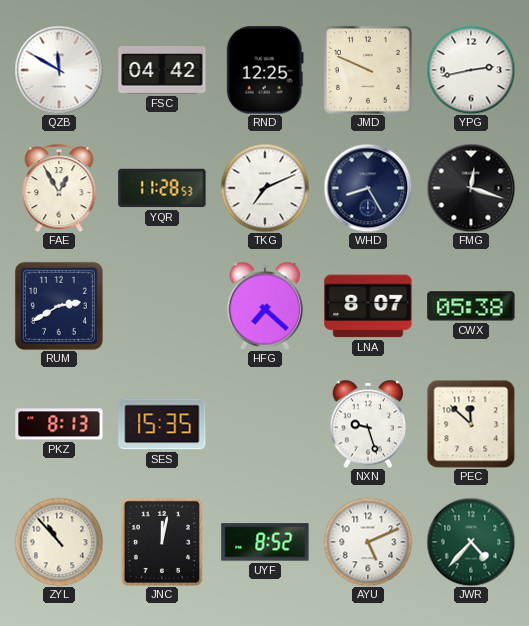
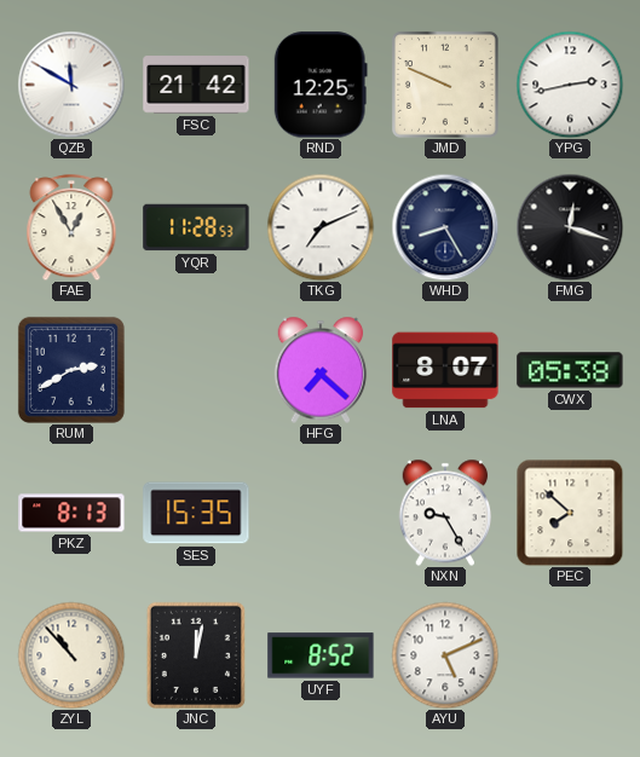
FSC: 04:42 -> 21:42
NXN: 9:27 -> 9:25
PEC: 11:52 -> 7:52
JWR: 4:37 -> none
